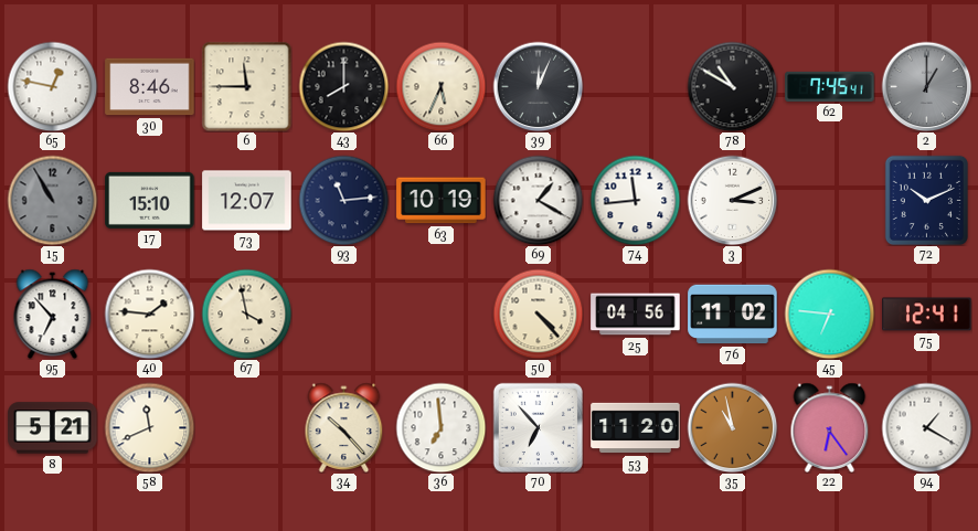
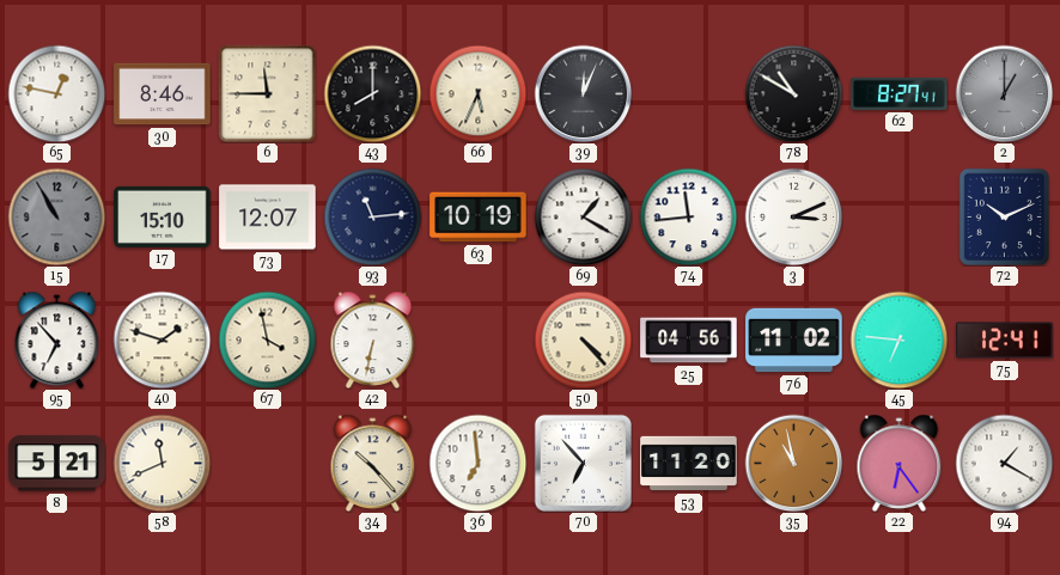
62: 7:45 -> 8:27
40: 1:46 -> 1:48
42: none -> 6:32
